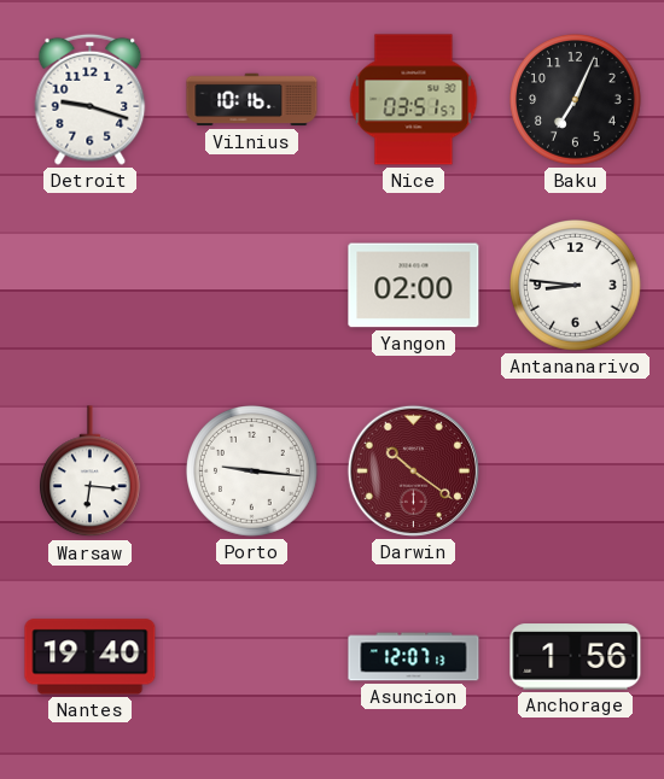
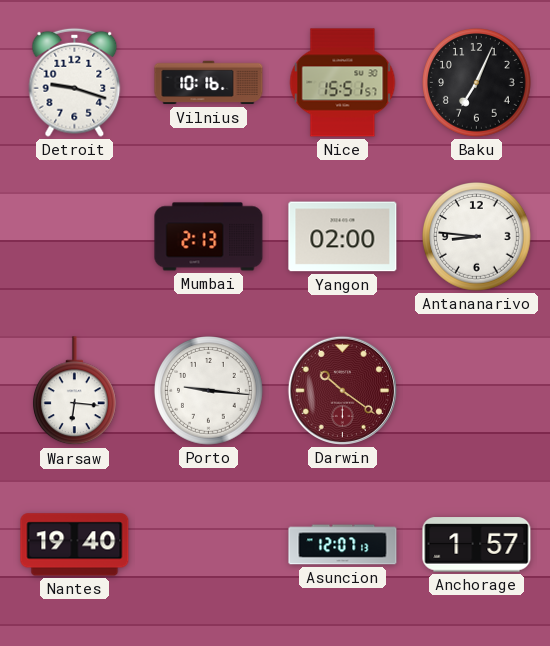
Nice: 03:51 -> 15:51
Mumbai: none -> 2:13
Anchorage: 1:56 -> 1:57
